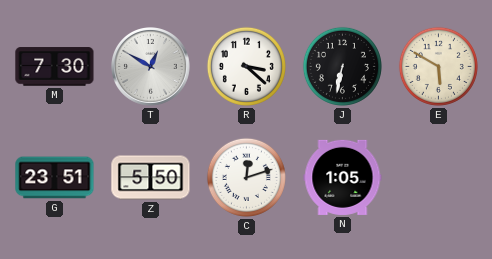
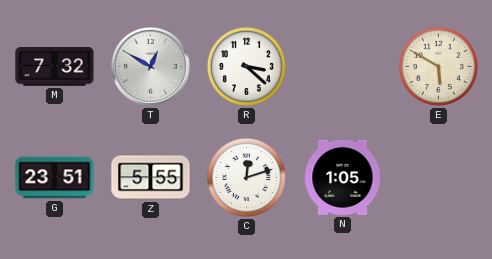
M: 7:30 -> 7:32
J: 6:32 -> none
Z: 5:50 -> 5:55
